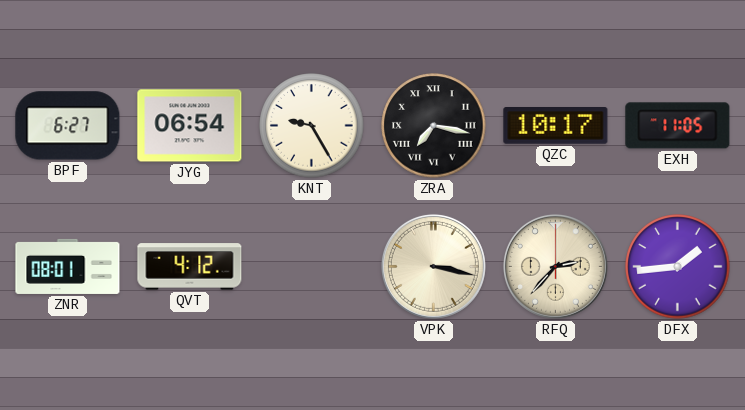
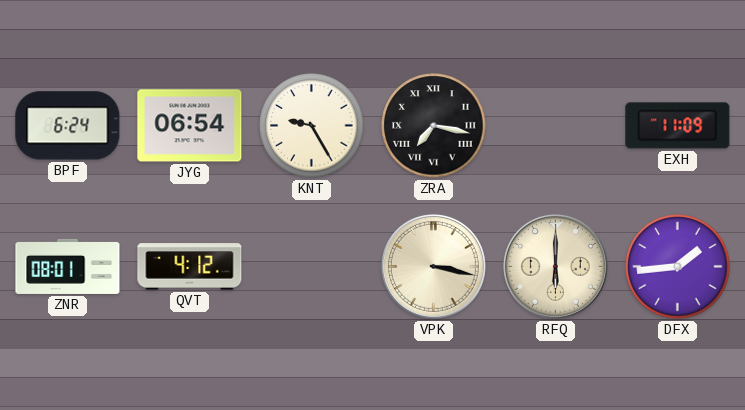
BPF: 6:27 -> 6:24
QZC: 10:17 -> none
EXH: 11:05 -> 11:09
RFQ: 2:37 -> 6:00
